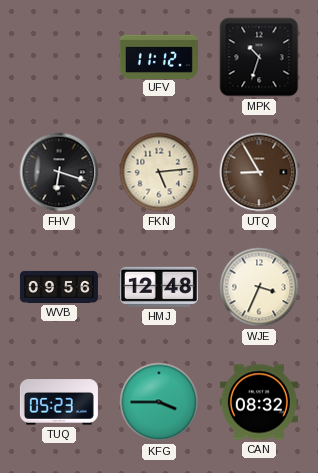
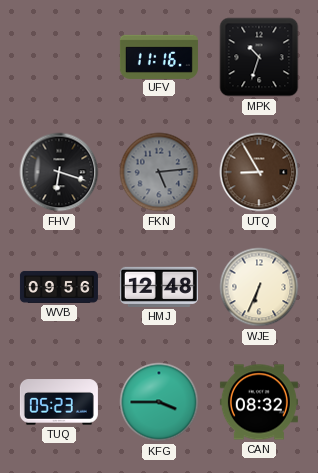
UFV: 11:12 -> 11:16
FKN dial: cream -> grey
WJE: 3:34 -> 6:34
